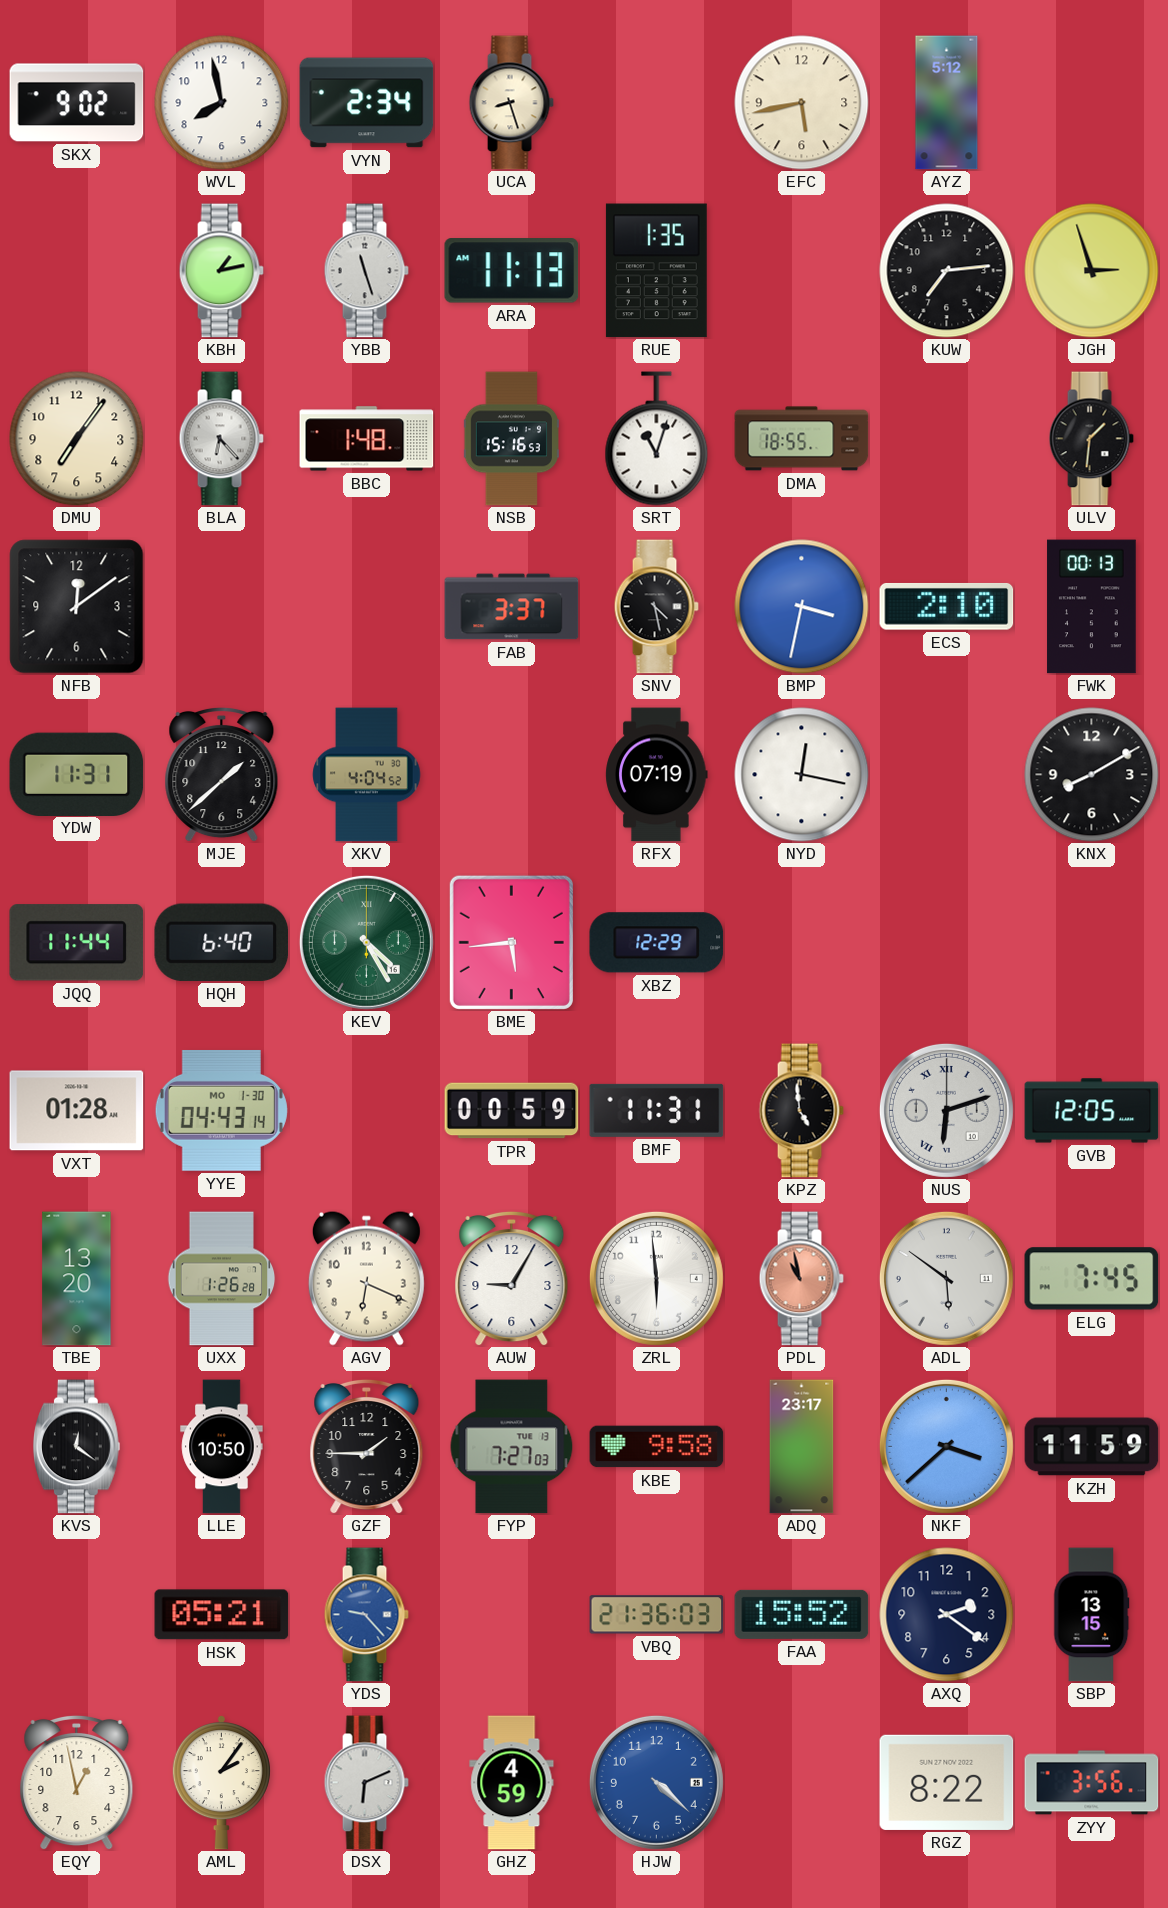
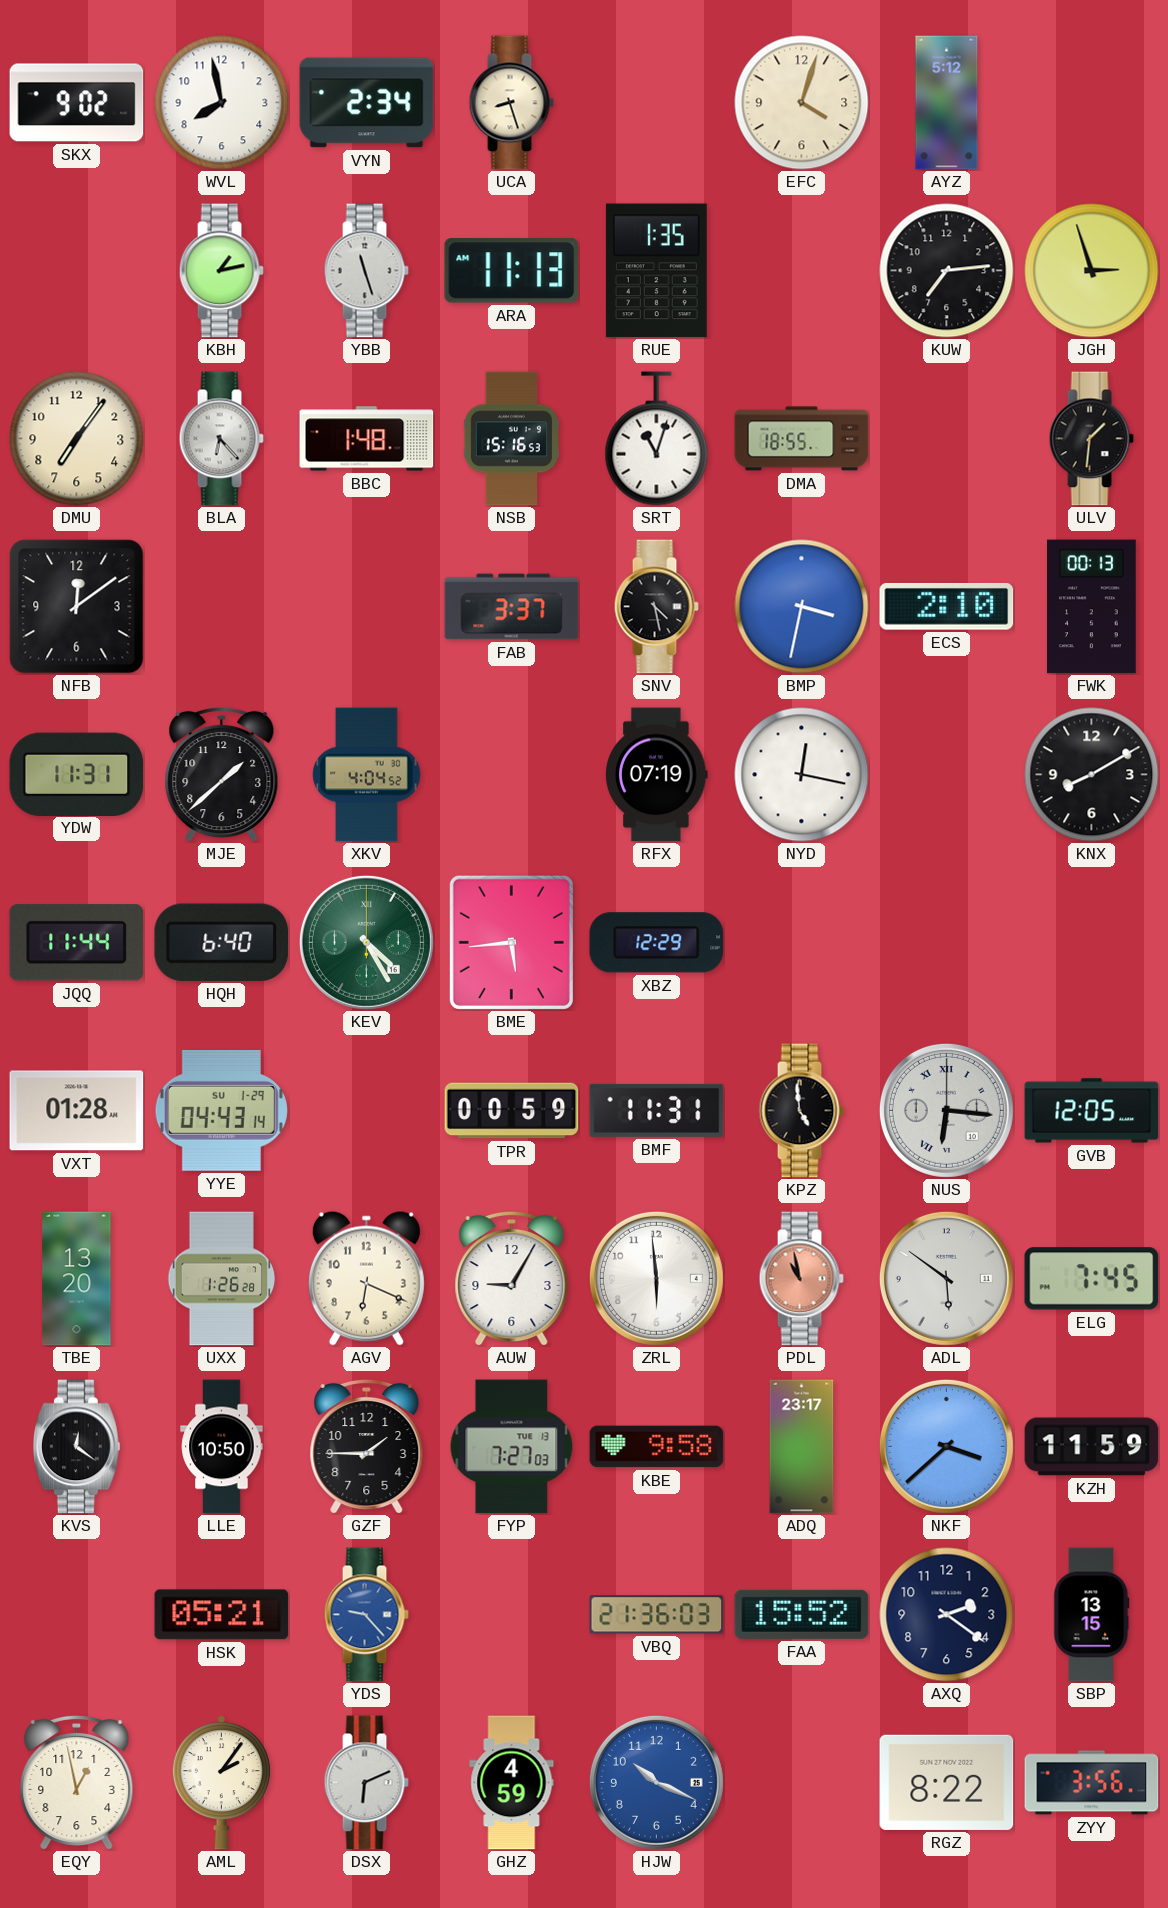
EFC: 5:43 -> 4:03
YYE date: MO 1-30 -> SU 1-29
NUS: 6:12 -> 6:16
HJW: 4:22 -> 10:19
